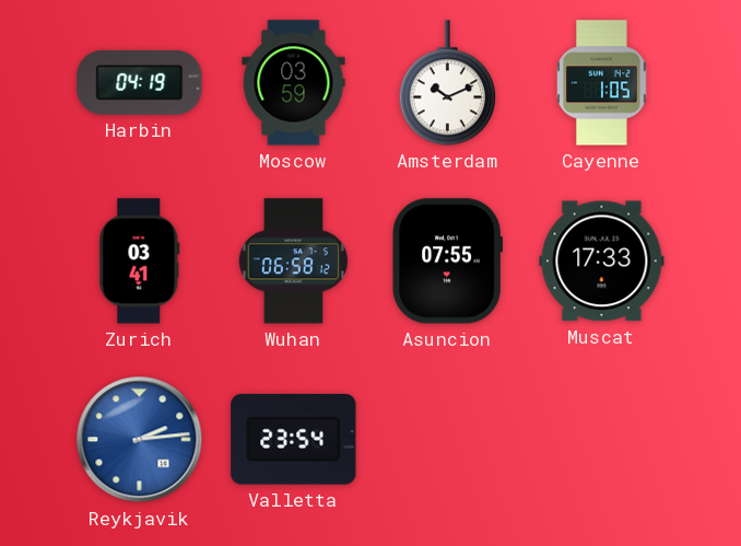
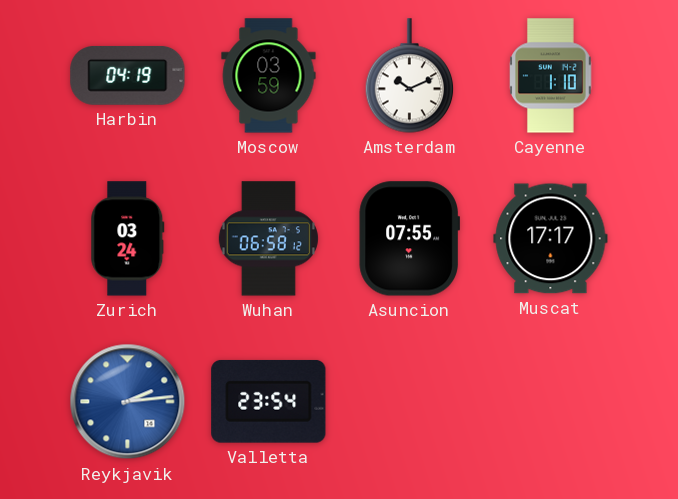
Cayenne: 1:05 -> 1:10
Zurich: 03:41 -> 03:24
Muscat: 17:33 -> 17:17
